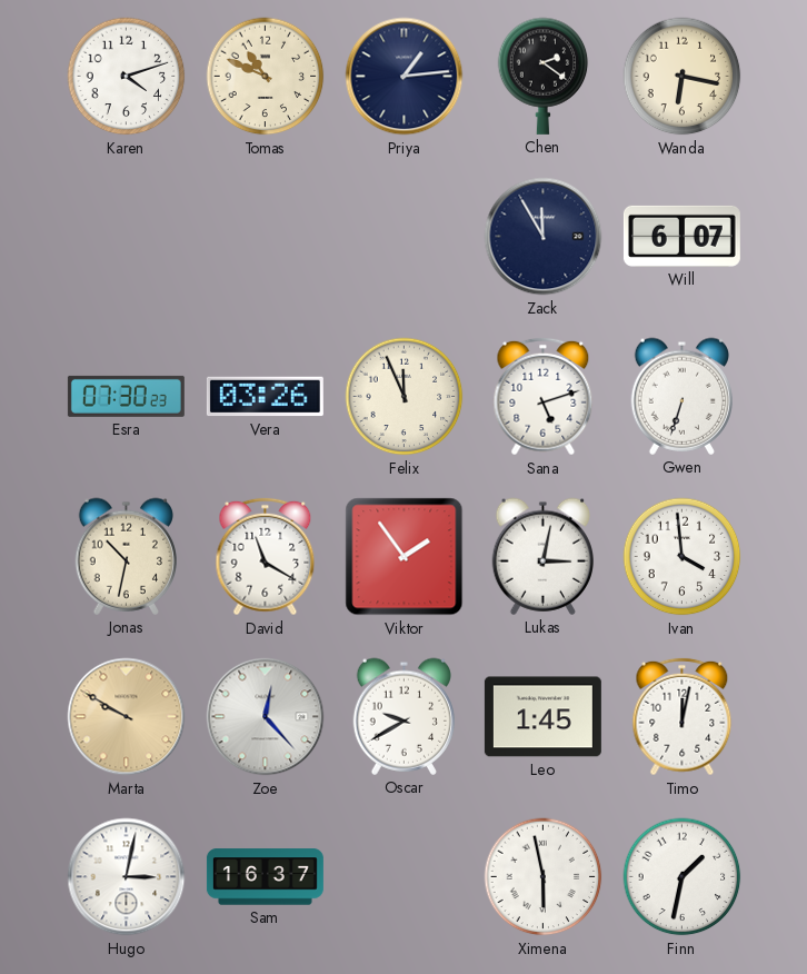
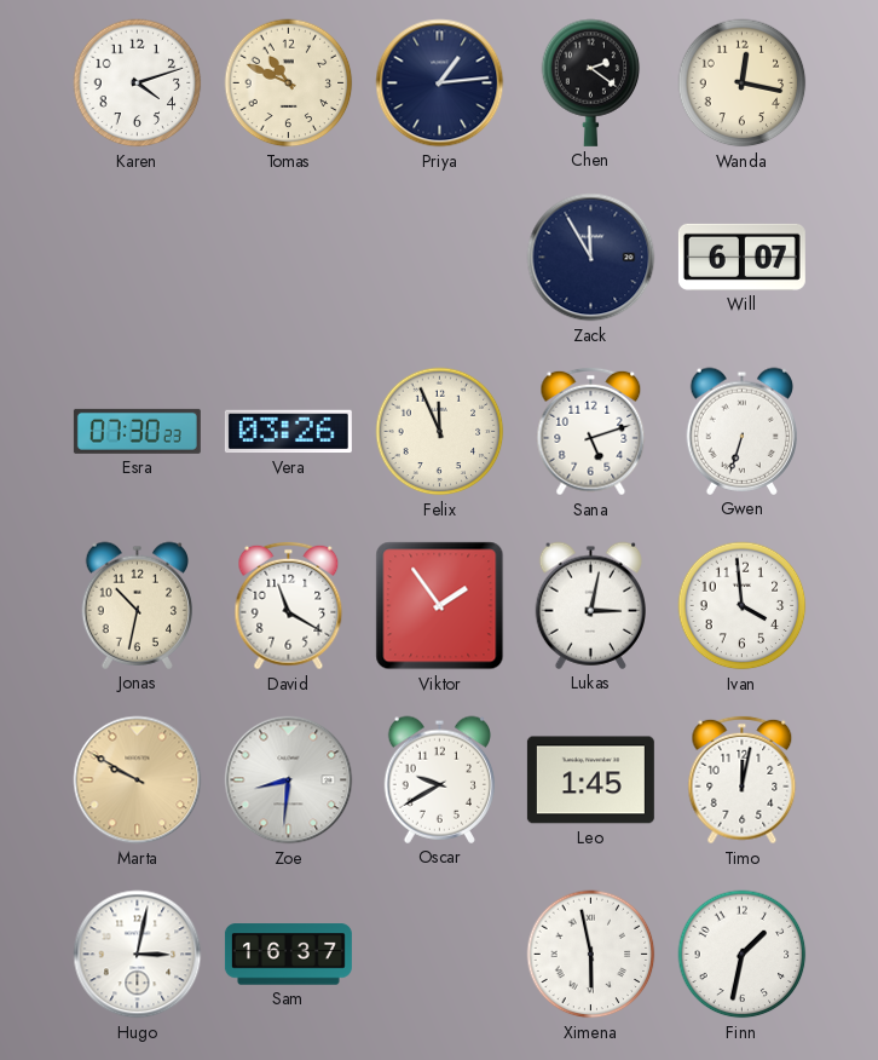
Wanda: 6:17 -> 12:17
Zoe: 12:23 -> 8:31
